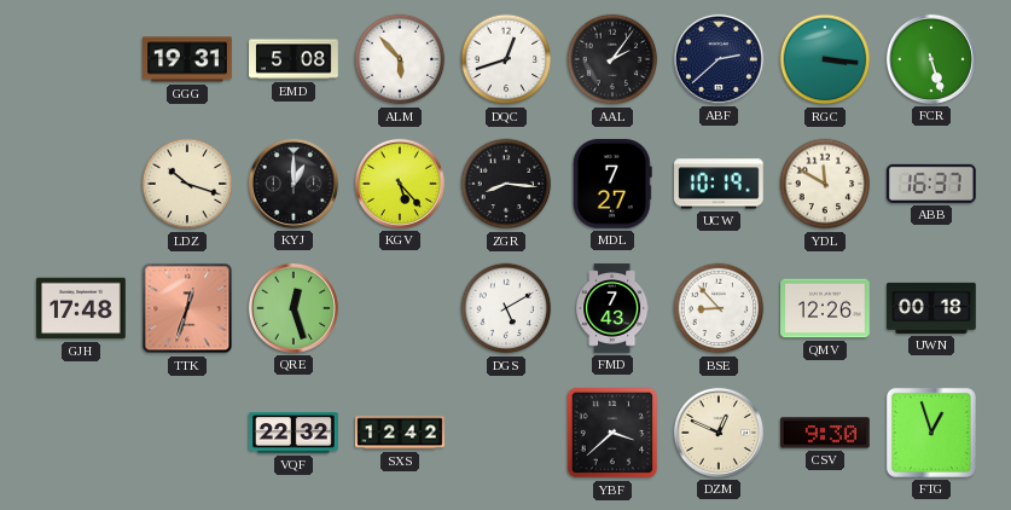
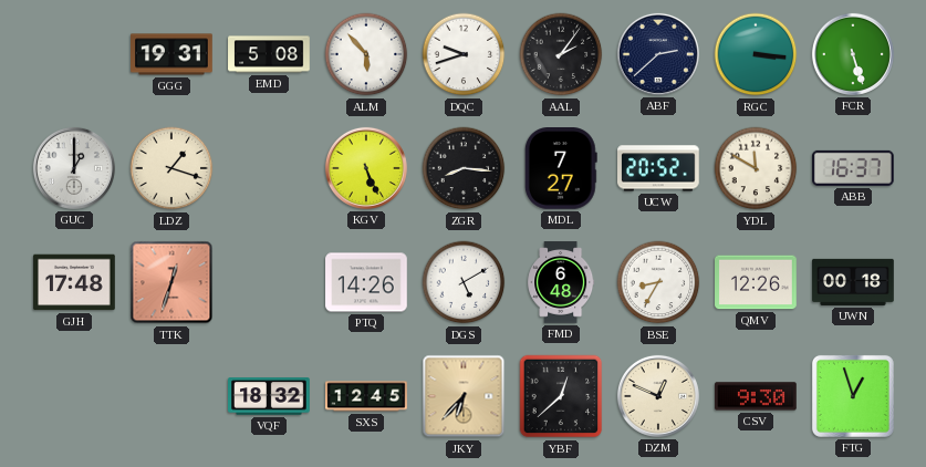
DQC: 12:42 -> 9:42
GUC: none -> 1:00
LDZ: 10:18 -> 1:18
KYJ: 1:00 -> none
KGV: 5:23 -> 5:26
UCW: 10:19 -> 20:52
QRE: 12:27 -> none
PTQ: none -> 14:26
FMD: 7:43 -> 6:48
BSE: 8:53 -> 8:35
VQF: 22:32 -> 18:32
SXS: 12:42 -> 12:45
JKY: none -> 6:37
YBF: 3:38 -> 12:38
